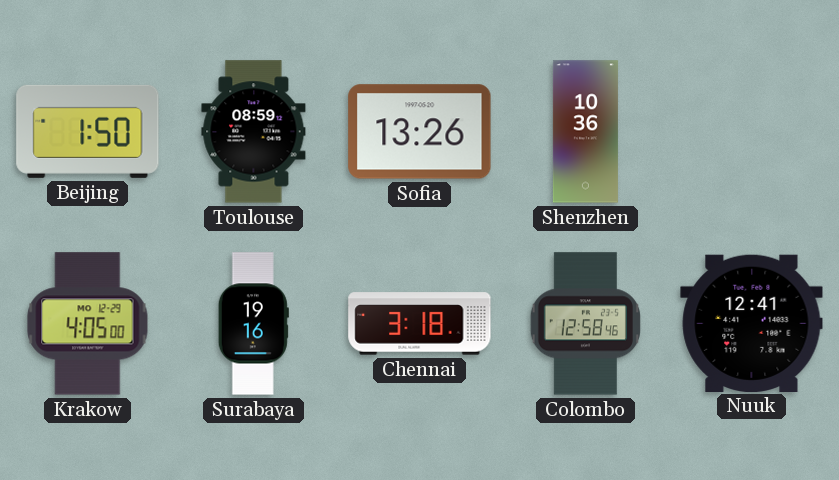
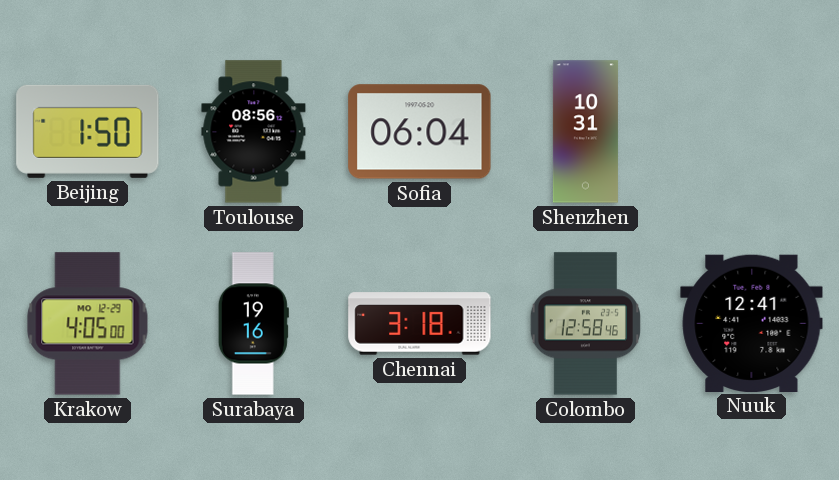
Toulouse: 08:59 -> 08:56
Sofia: 13:26 -> 06:04
Shenzhen: 10:36 -> 10:31
